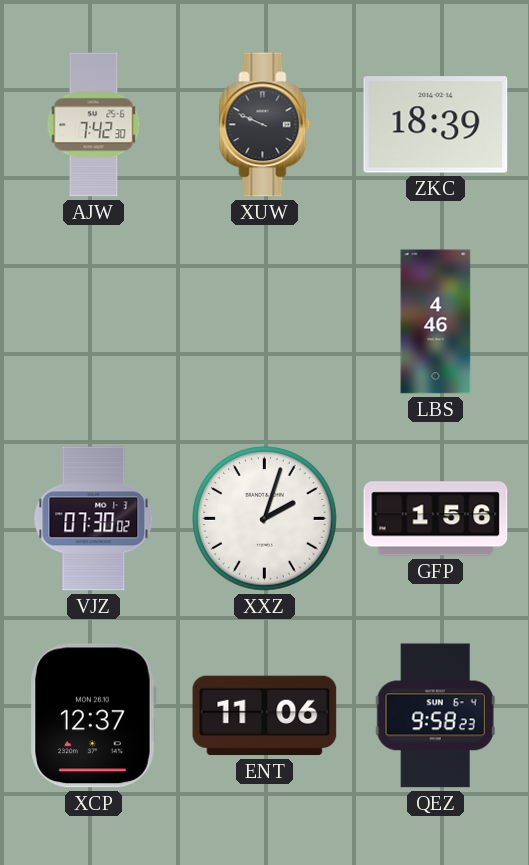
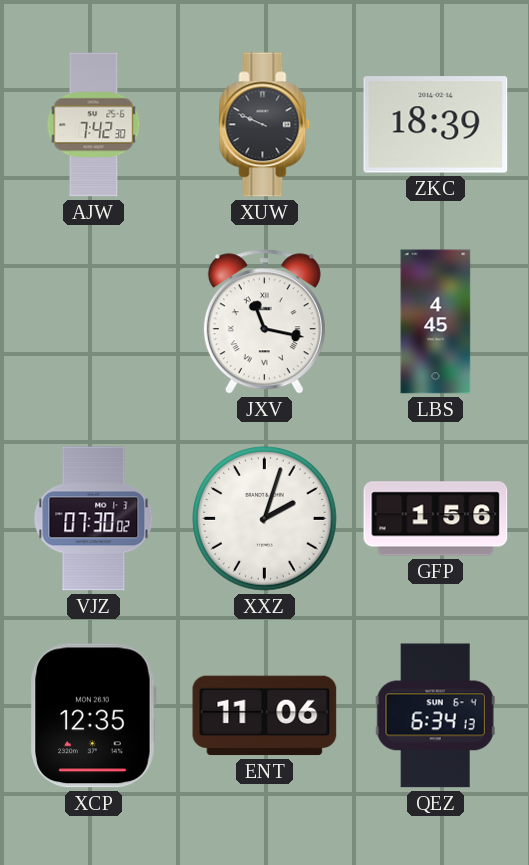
JXV: none -> 11:17
LBS: 4:46 -> 4:45
XCP: 12:37 -> 12:35
QEZ: 9:58 -> 6:34
